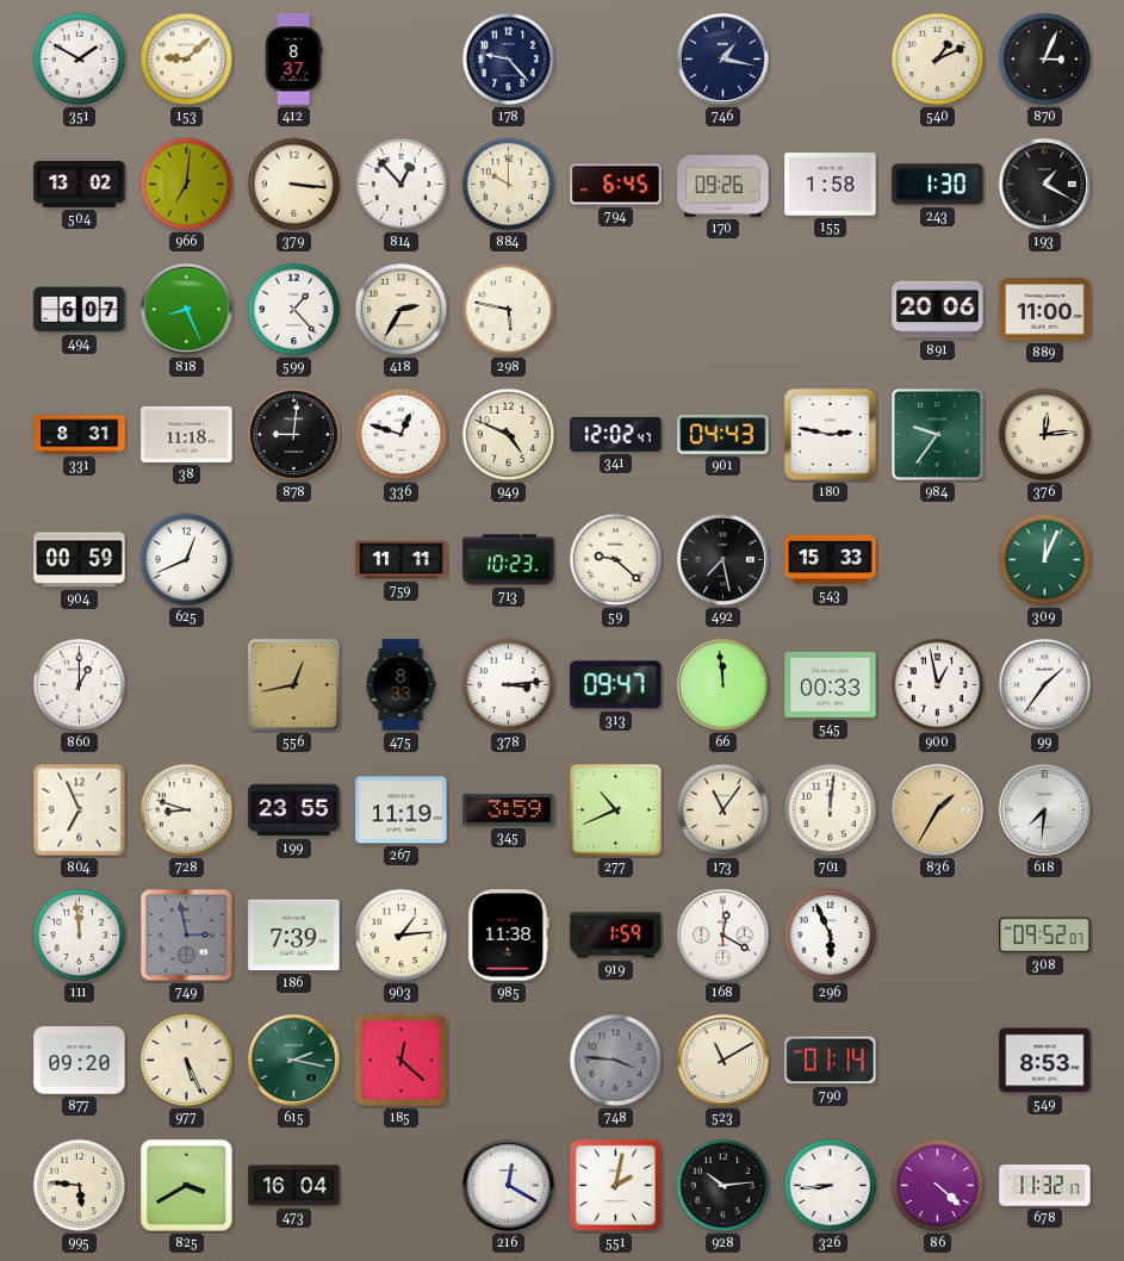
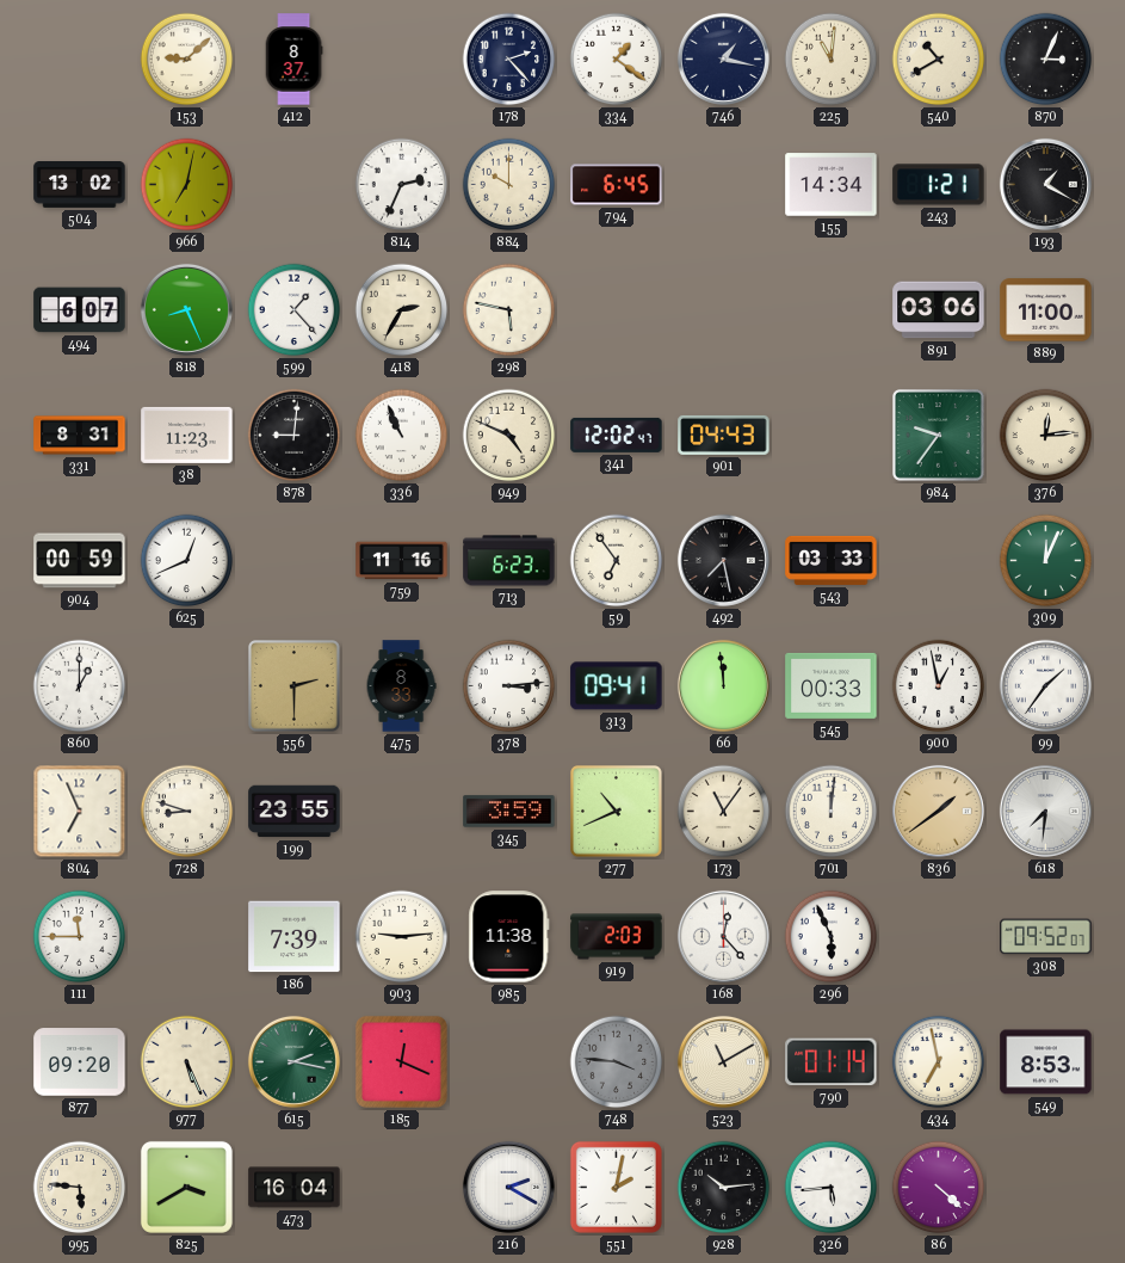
351: 1:50 -> none
178: 9:23 -> 2:23
334: none -> 1:21
225: none -> 11:01
540: 1:11 -> 10:40
966: 7:01 -> 7:02
379: 3:16 -> none
814: 12:53 -> 2:34
170: 09:26 -> none
155: 1:58 -> 14:34
243: 1:30 -> 1:21
891: 20:06 -> 03:06
38: 11:18 -> 11:23
336: 12:48 -> 10:56
180: 2:47 -> none
759: 11:11 -> 11:16
713: 10:23 -> 6:23
59: 9:22 -> 6:54
543: 15:33 -> 03:33
556: 12:43 -> 2:30
313: 09:47 -> 09:41
267: 11:19 -> none
836: 1:35 -> 1:39
111: 11:59 -> 11:45
749: 2:58 -> none
903: 1:14 -> 9:14
919: 1:59 -> 2:03
168: 12:20 -> 12:23
185: 12:22 -> 12:19
434: none -> 6:58
216: 12:20 -> 2:20
326: 8:44 -> 5:44
678: 11:32 -> none
